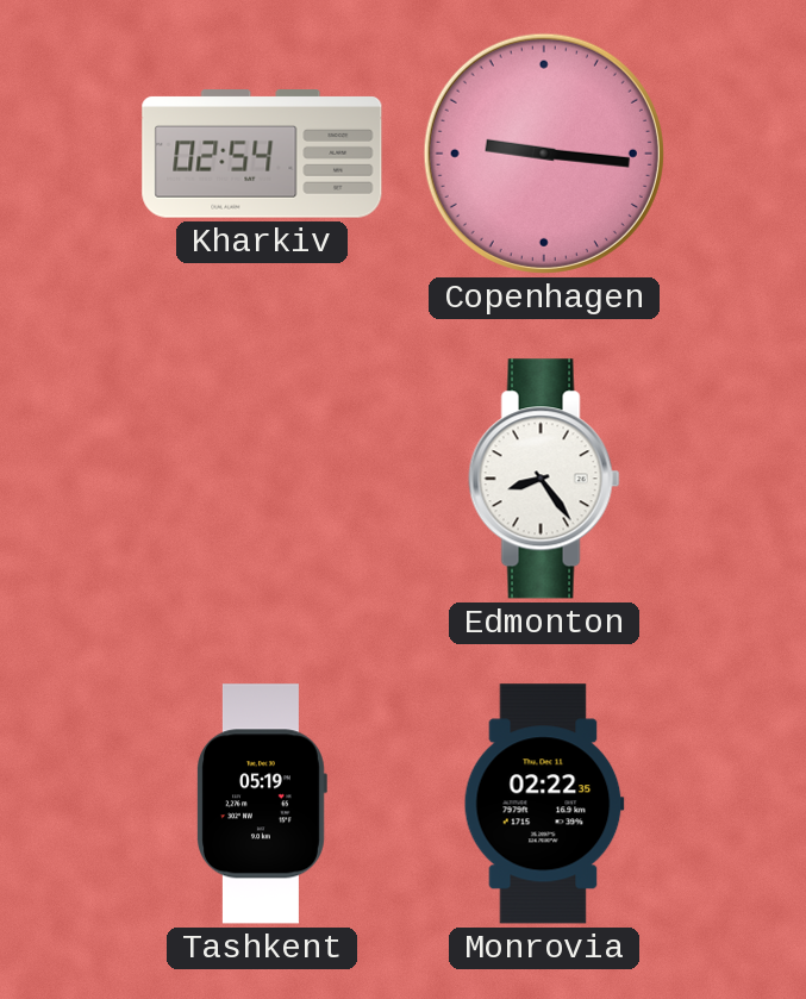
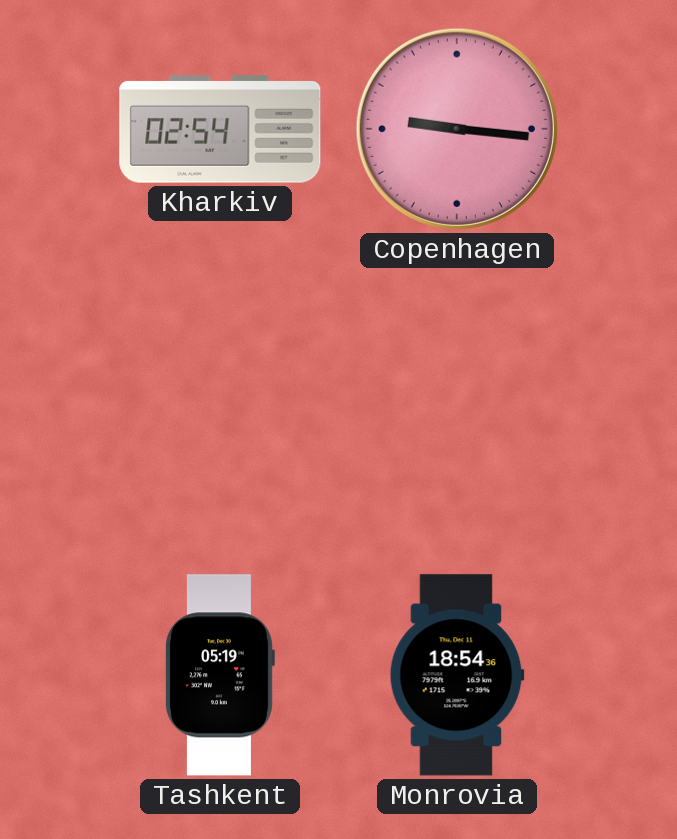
Edmonton: 8:24 -> none
Monrovia: 02:22 -> 18:54
